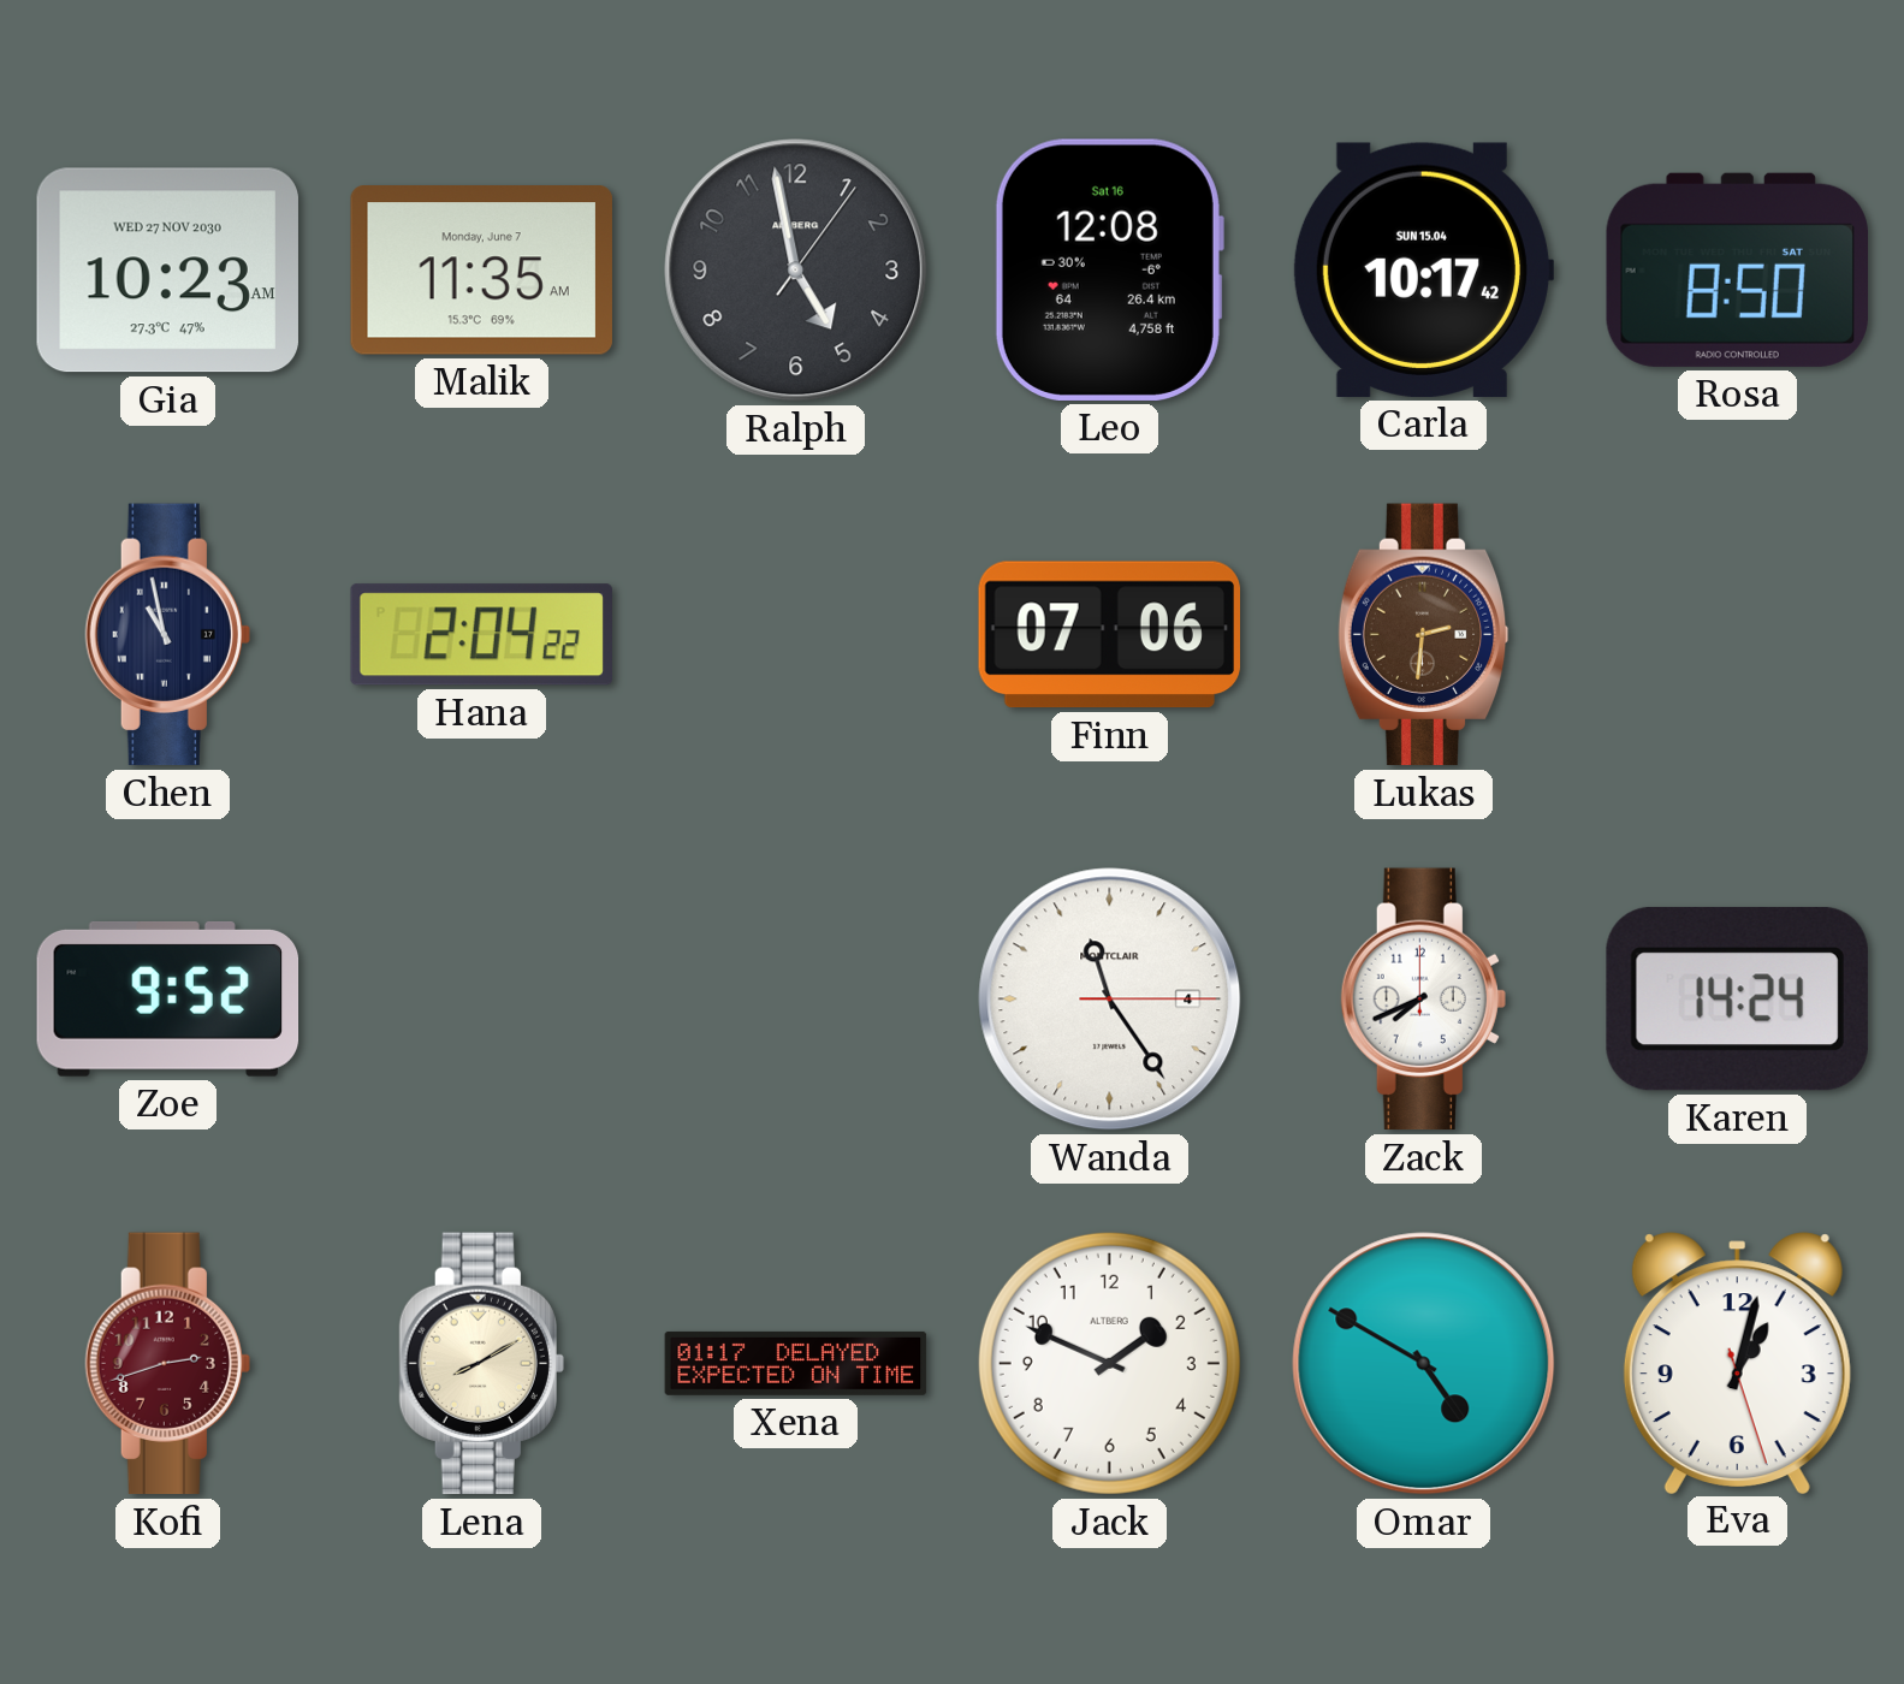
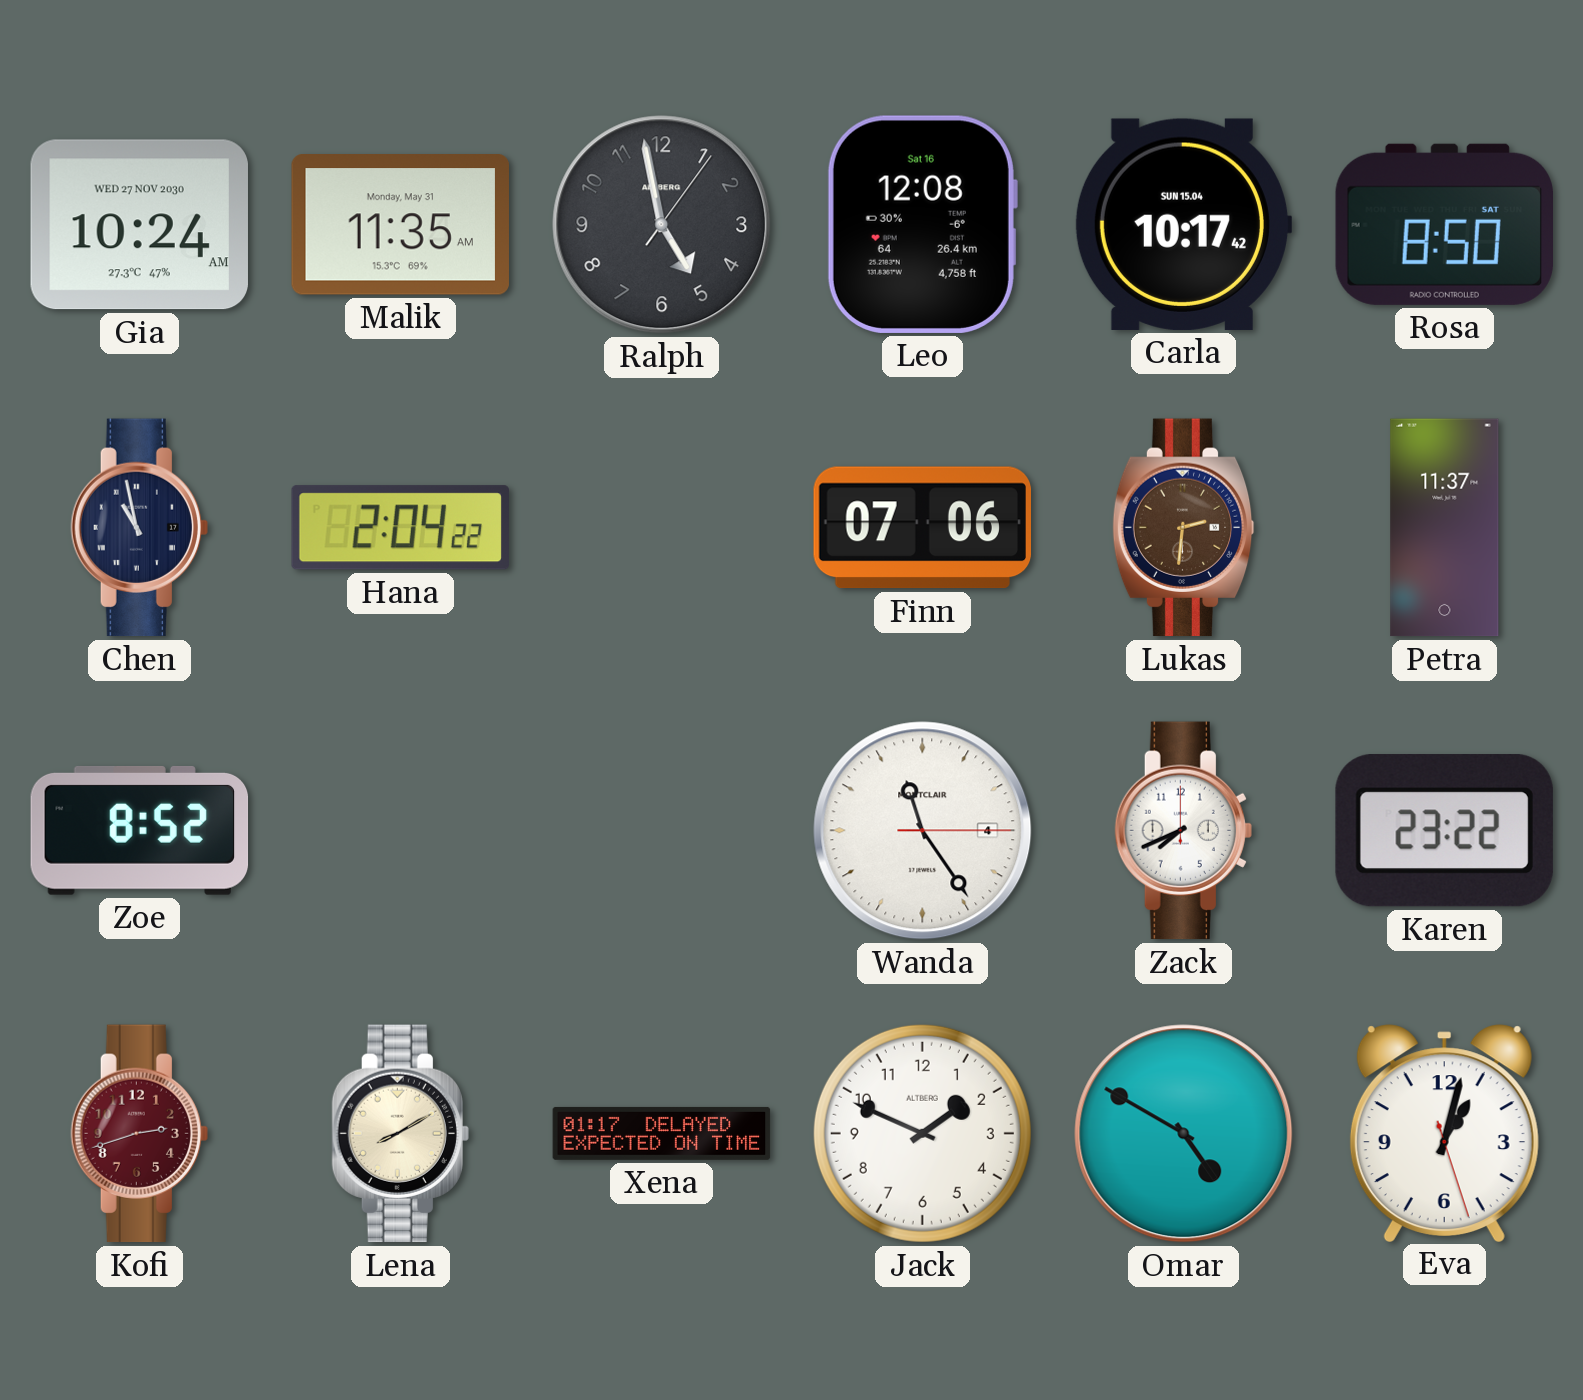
Gia: 10:23 -> 10:24
Malik date: Monday, June 7 -> Monday, May 31
Petra: none -> 11:37
Zoe: 9:52 -> 8:52
Karen: 14:24 -> 23:22
